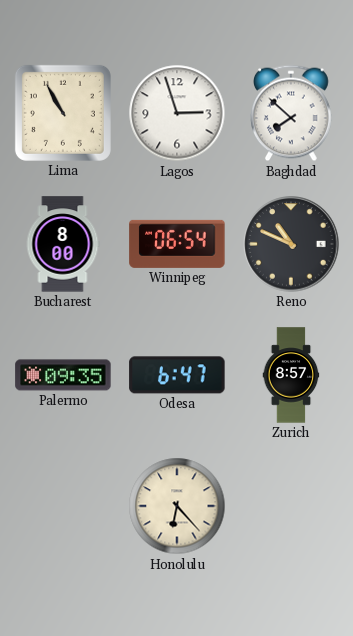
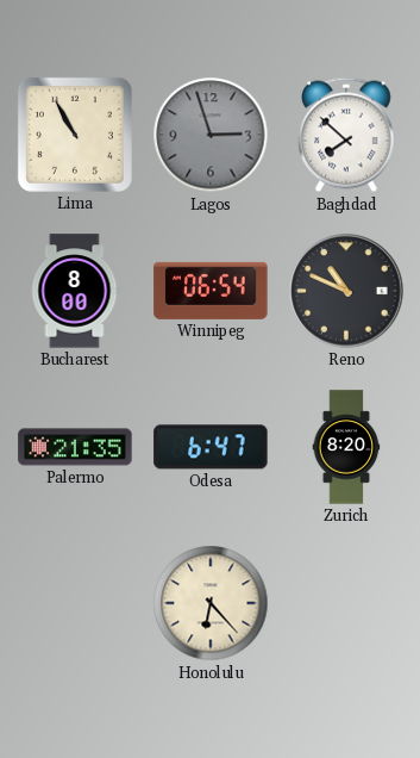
Lagos dial: white -> grey
Palermo: 09:35 -> 21:35
Zurich: 8:57 -> 8:20
